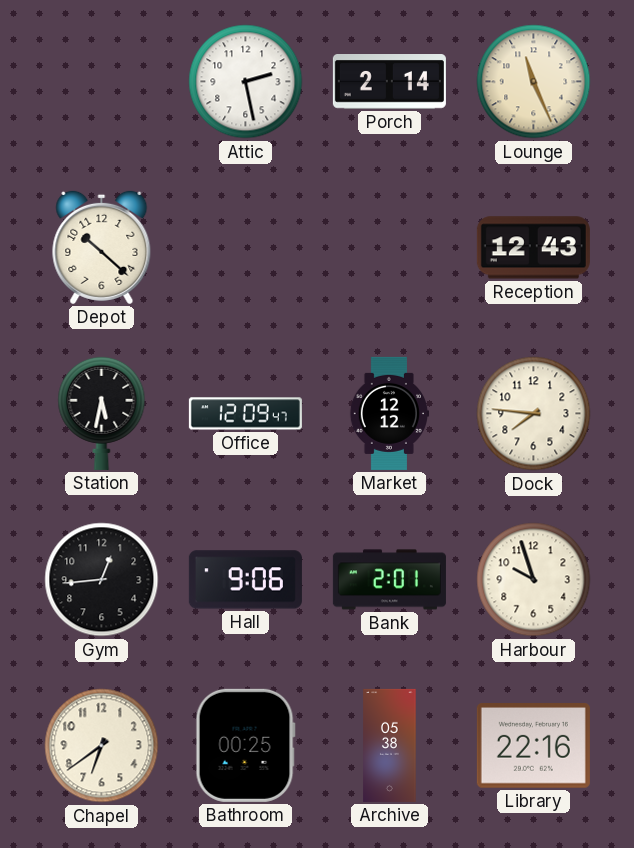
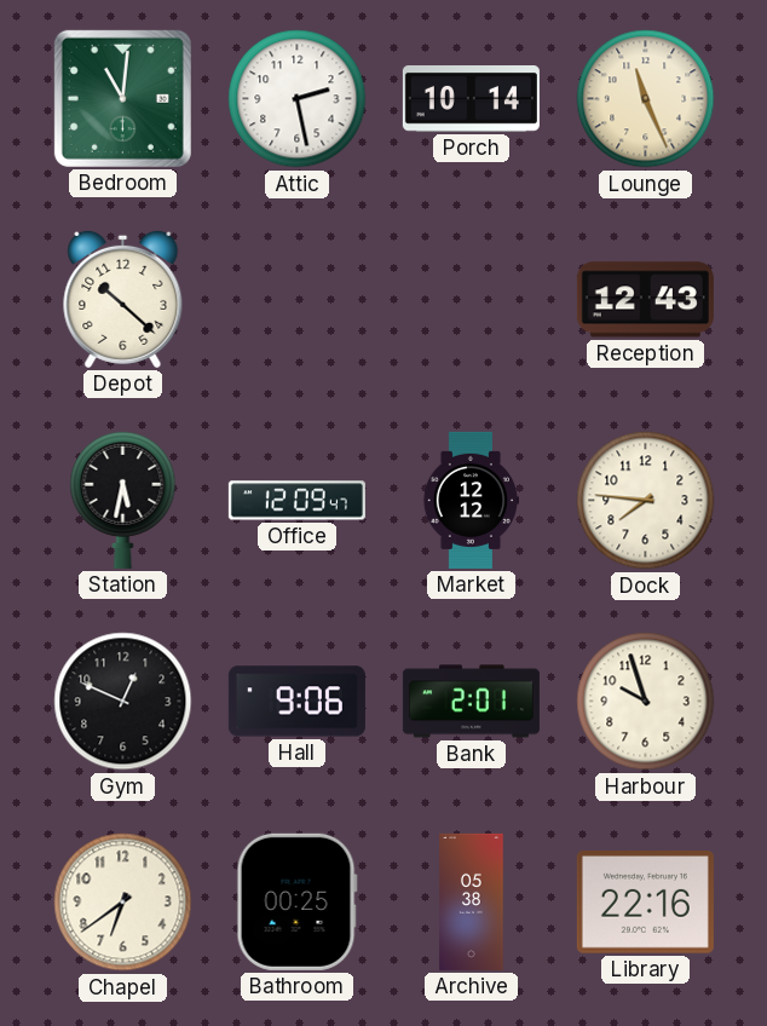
Bedroom: none -> 11:01
Porch: 2:14 -> 10:14
Gym: 12:44 -> 12:49
